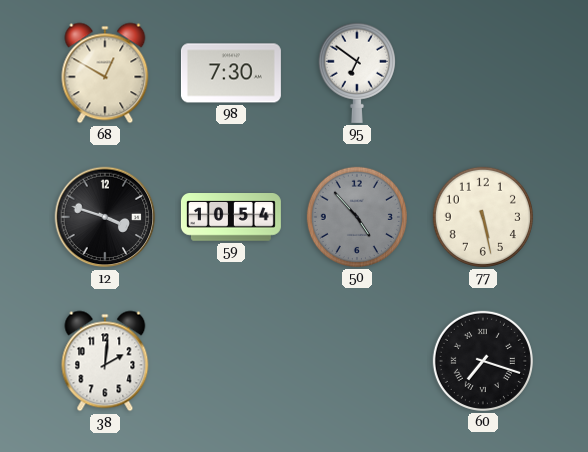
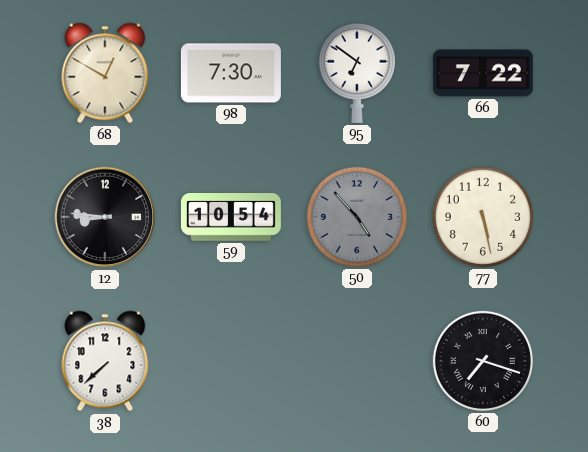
66: none -> 7:22
12: 3:48 -> 8:46
38: 2:01 -> 7:38
